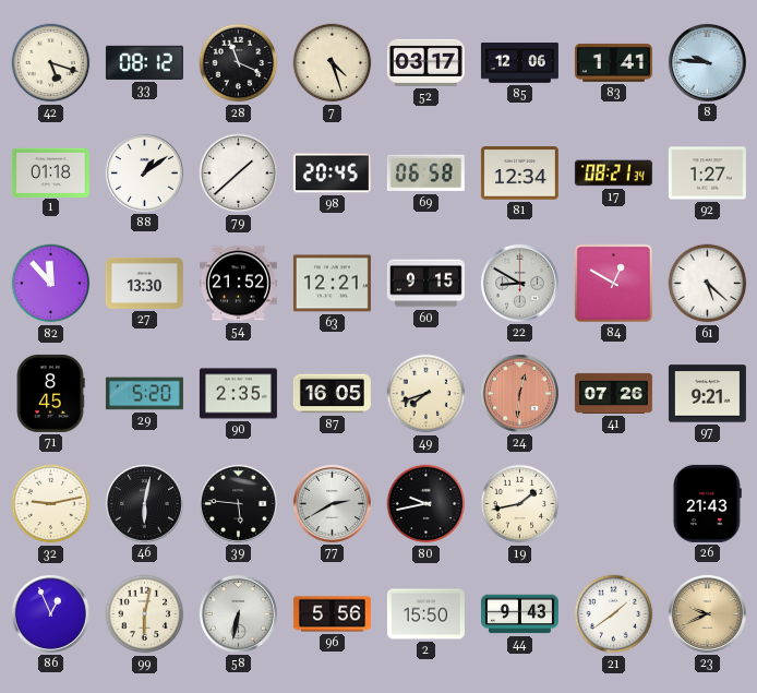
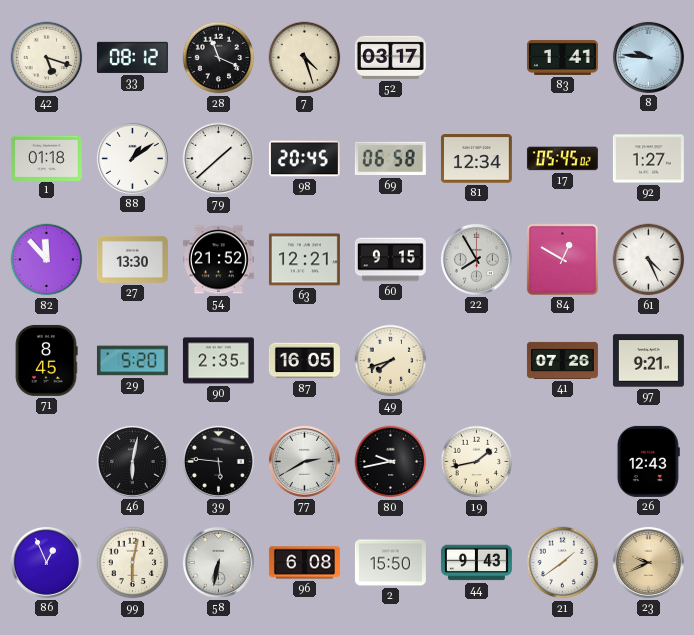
85: 12:06 -> none
17: 08:21 -> 05:45
22: 8:50 -> 7:55
61: 5:22 -> 4:26
24: 12:31 -> none
32: 9:13 -> none
26: 21:43 -> 12:43
96: 5:56 -> 6:08
